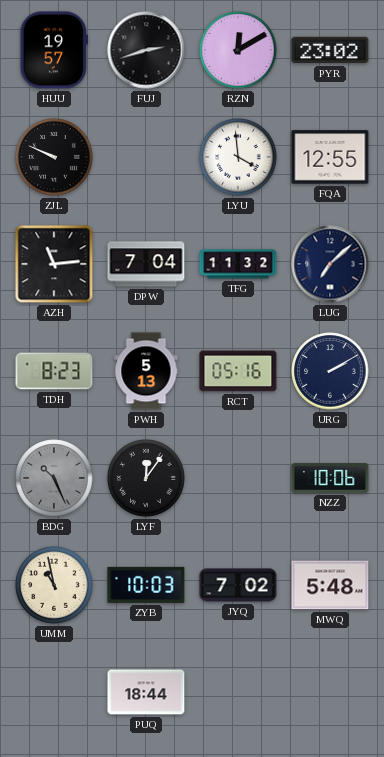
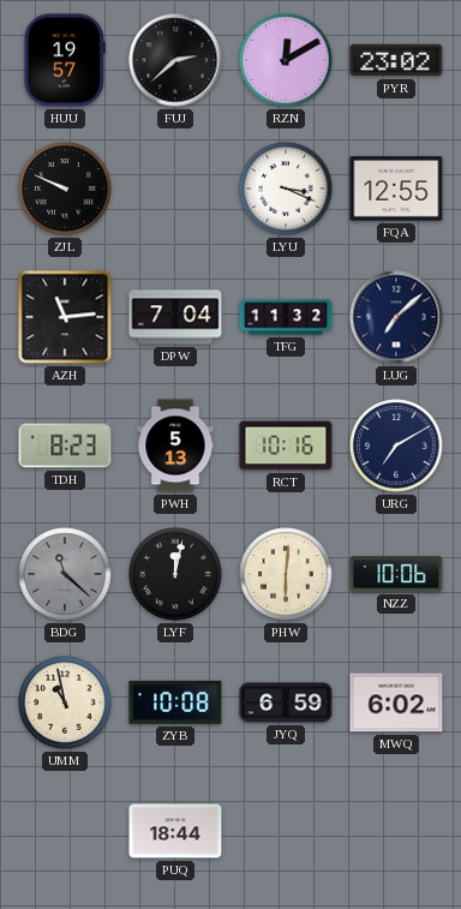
FUJ: 2:42 -> 2:38
LYU: 3:59 -> 3:19
RCT: 05:16 -> 10:16
URG: 2:10 -> 7:10
BDG: 10:26 -> 11:22
LYF: 12:06 -> 12:02
PHW: none -> 6:01
ZYB: 10:03 -> 10:08
JYQ: 7:02 -> 6:59
MWQ: 5:48 -> 6:02
